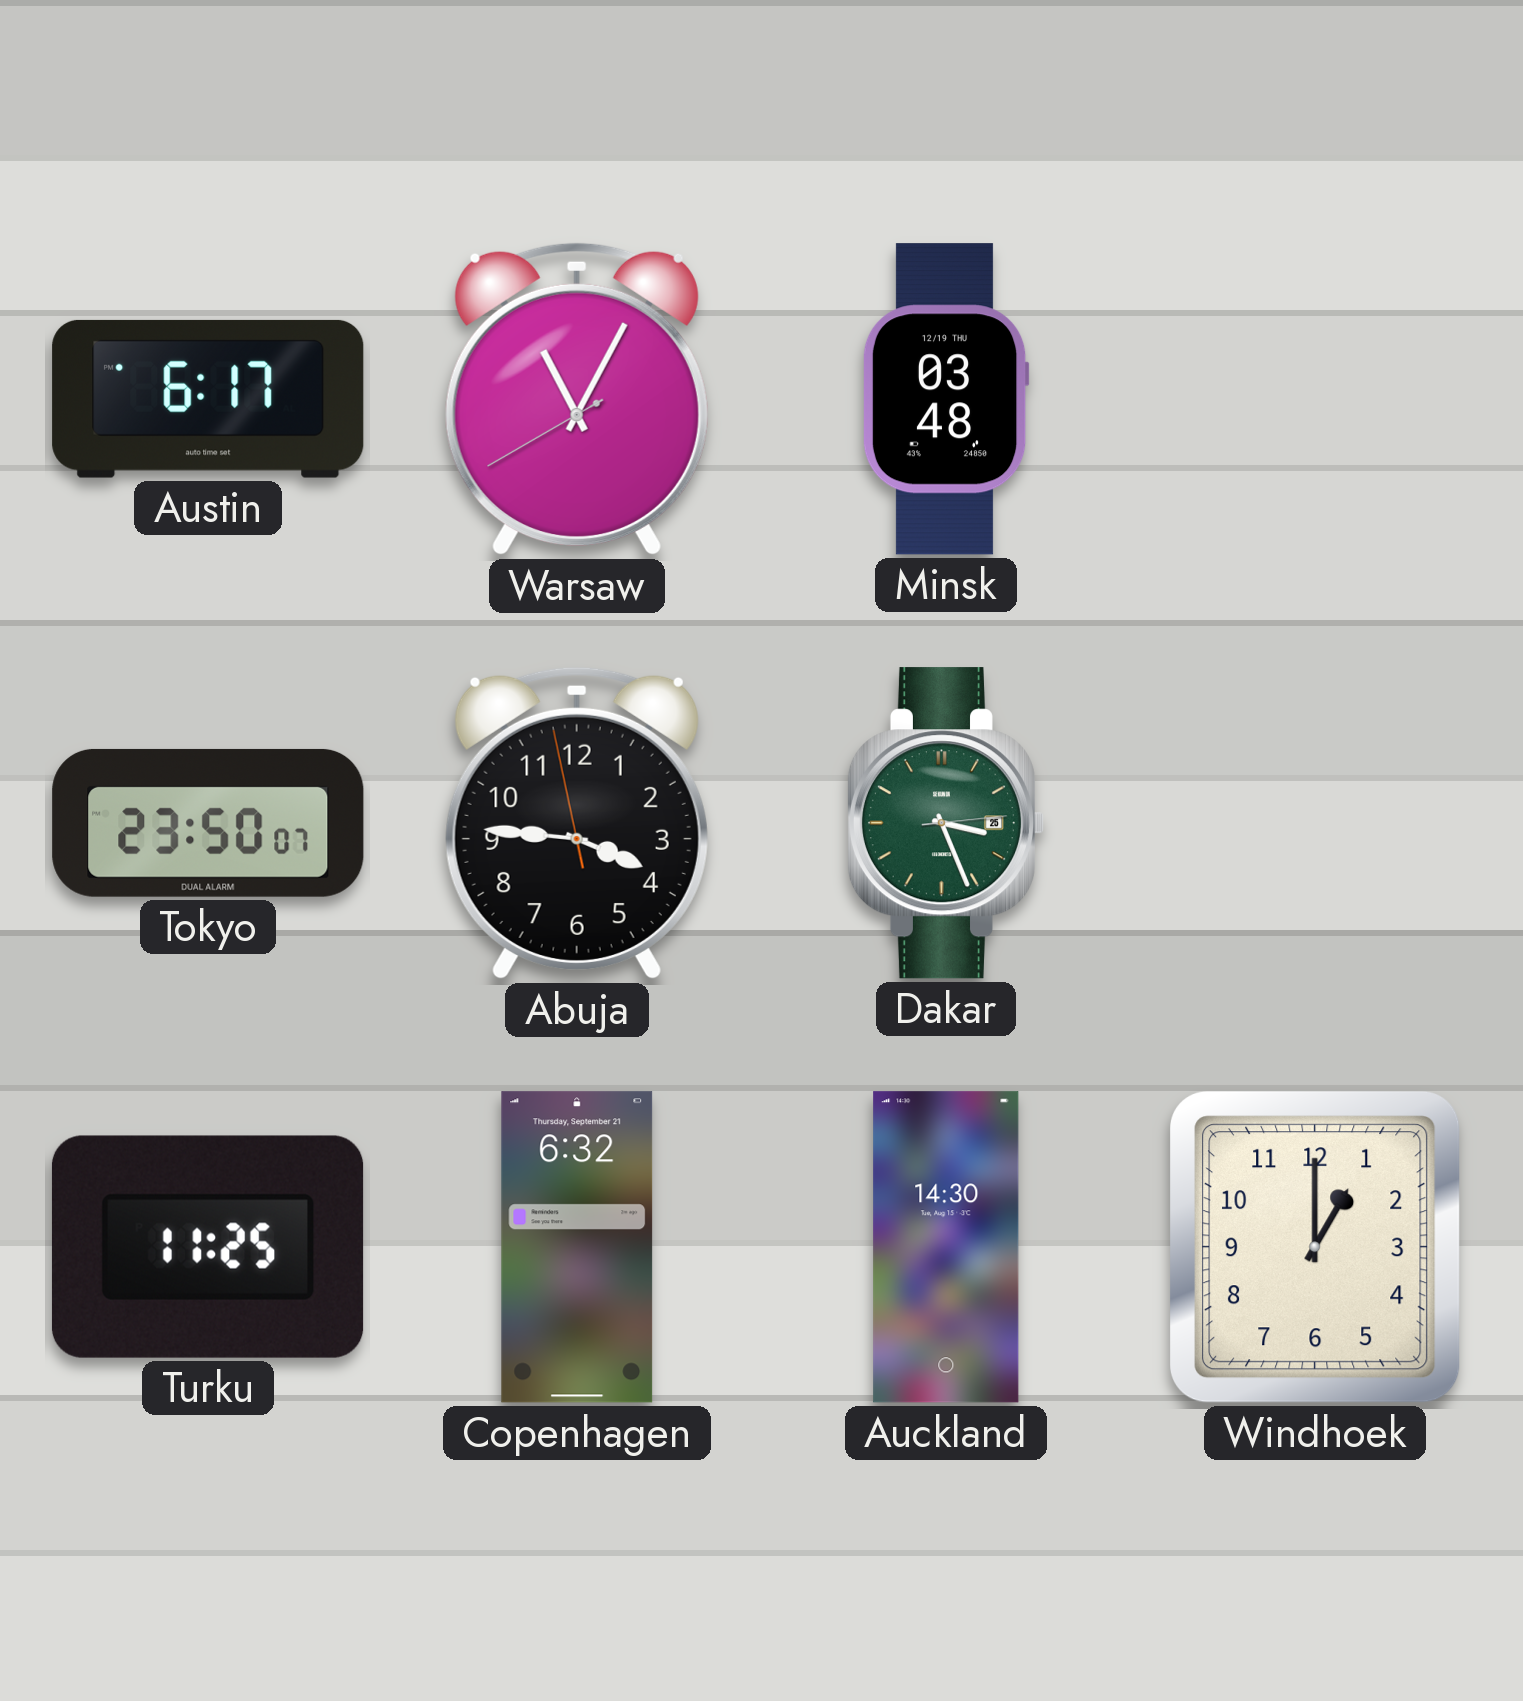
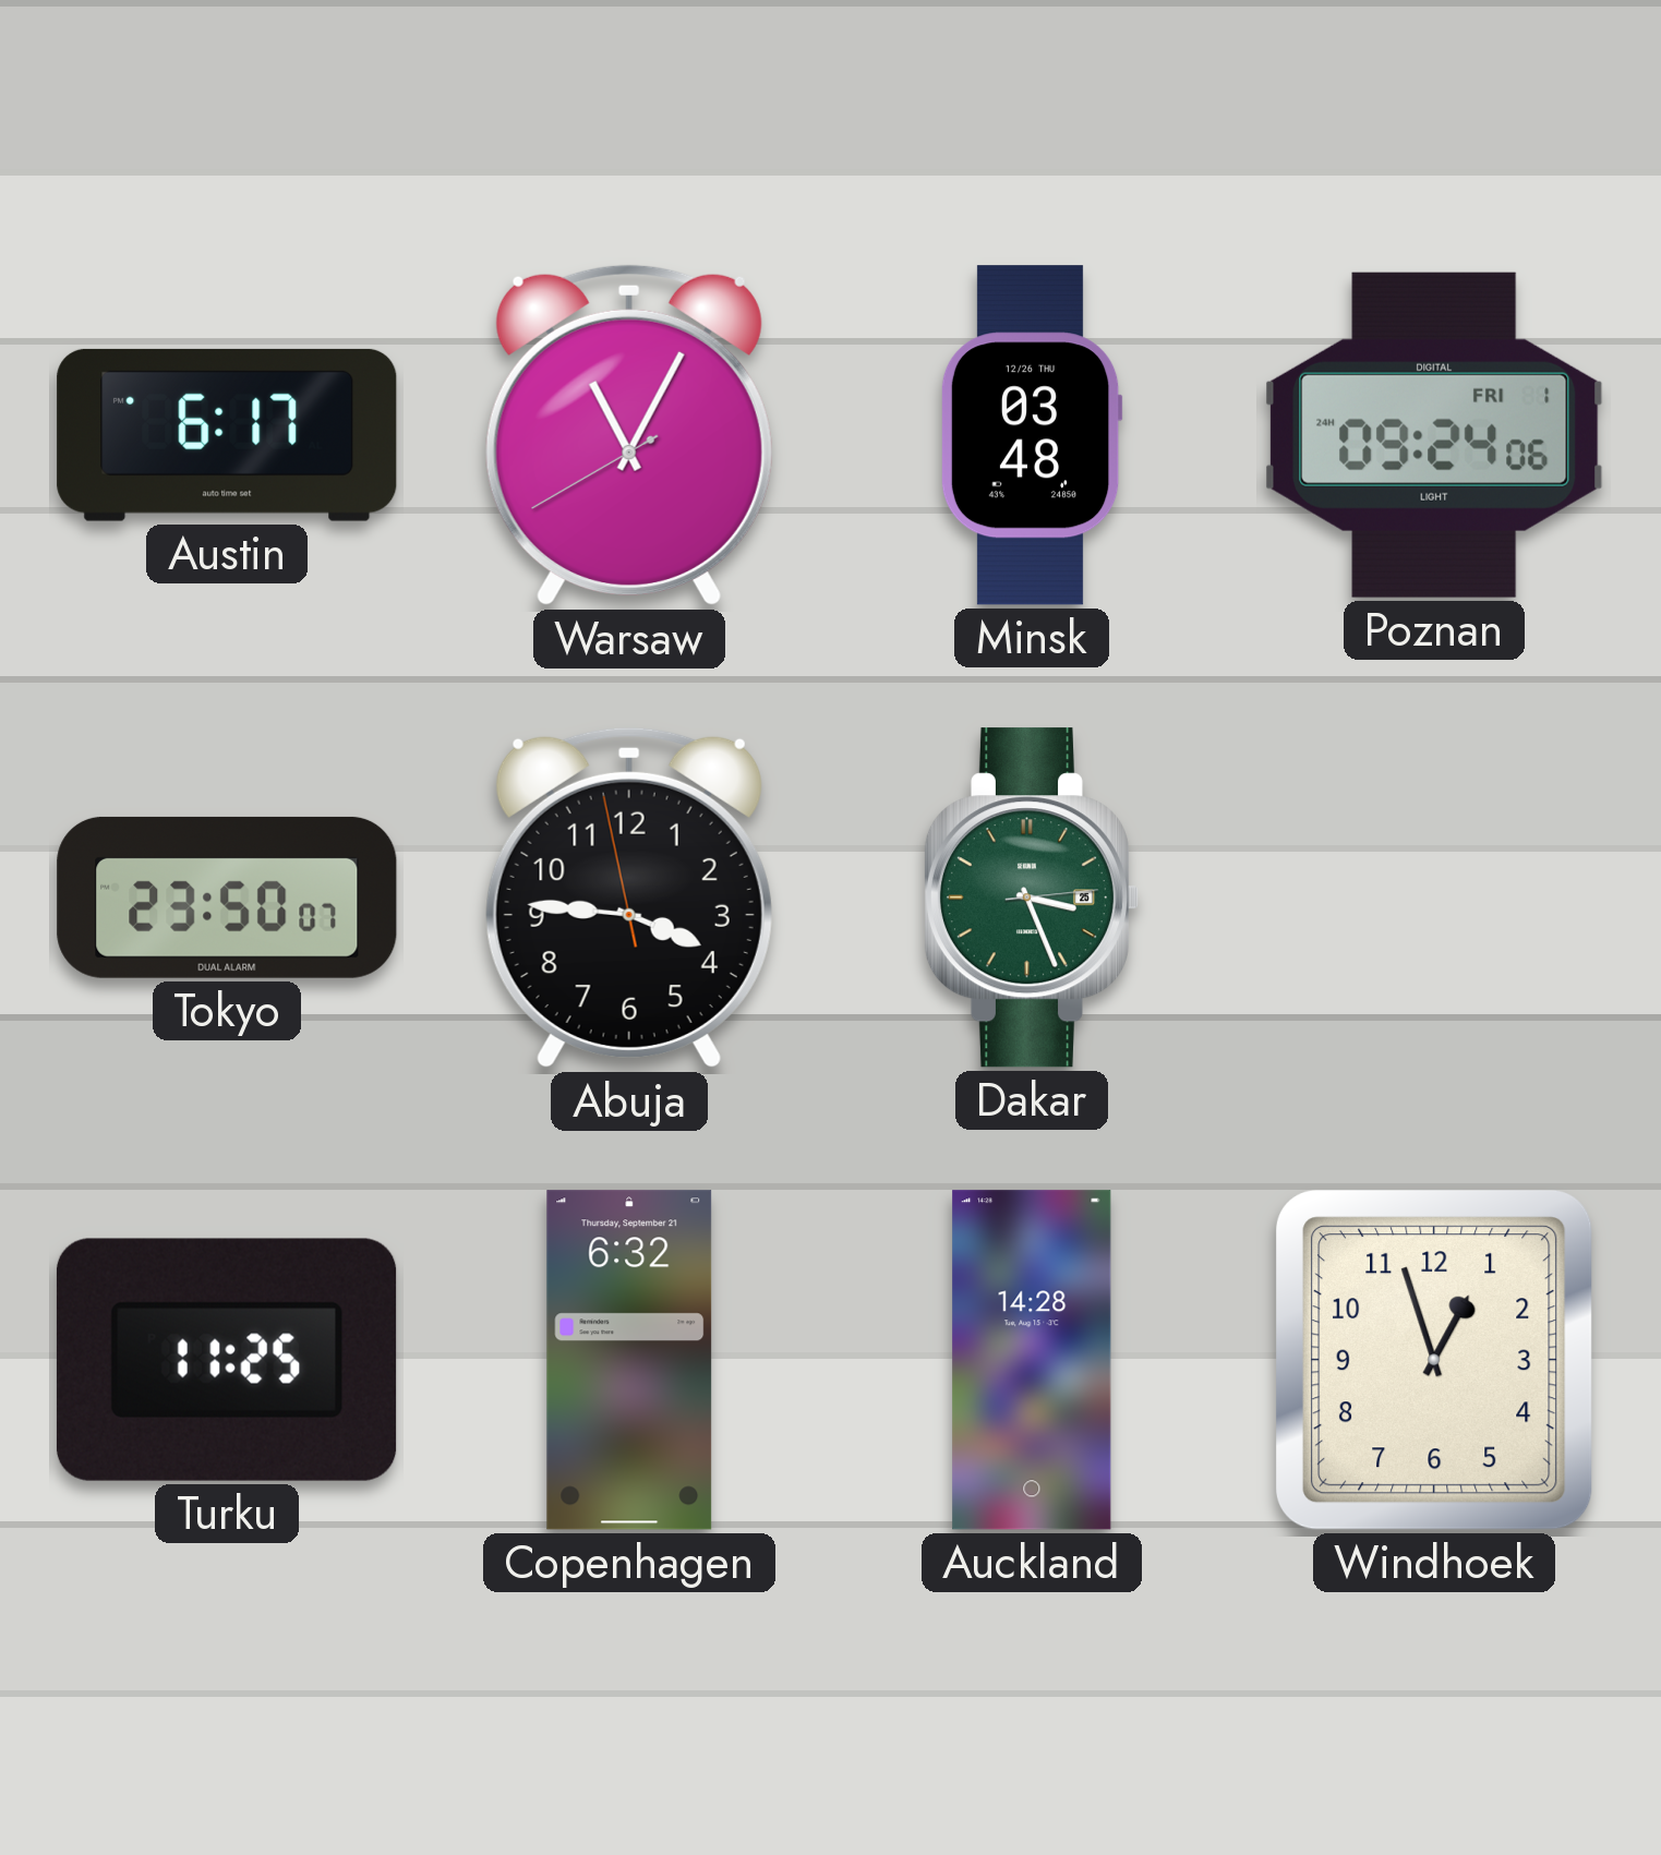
Minsk date: 12/19 THU -> 12/26 THU
Poznan: none -> 09:24
Auckland: 14:30 -> 14:28
Windhoek: 1:00 -> 12:57
